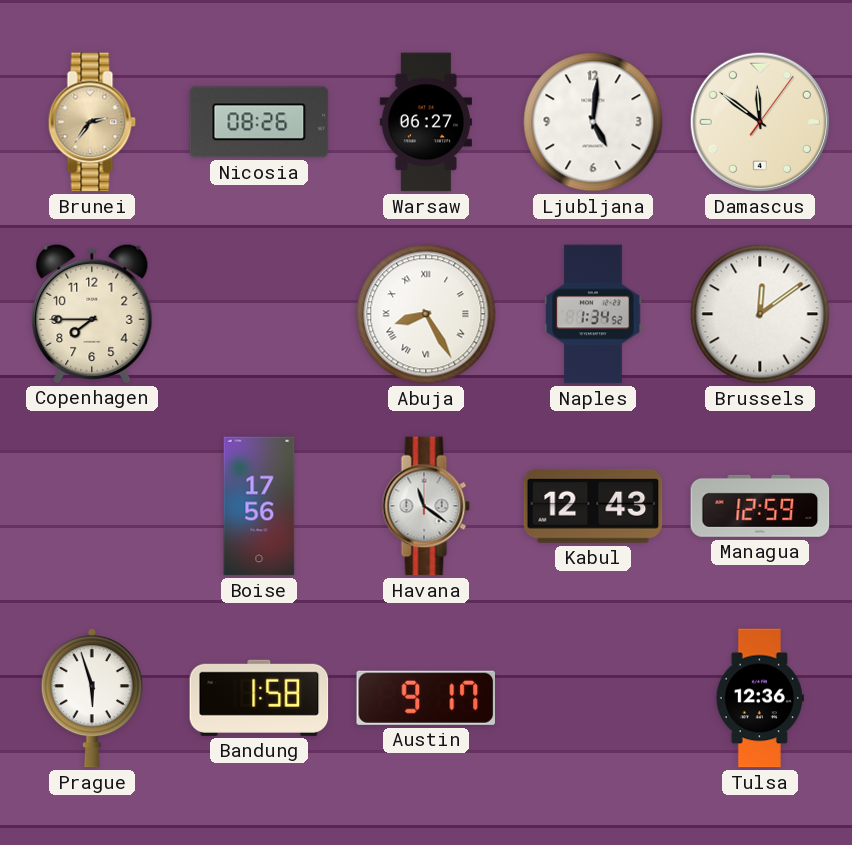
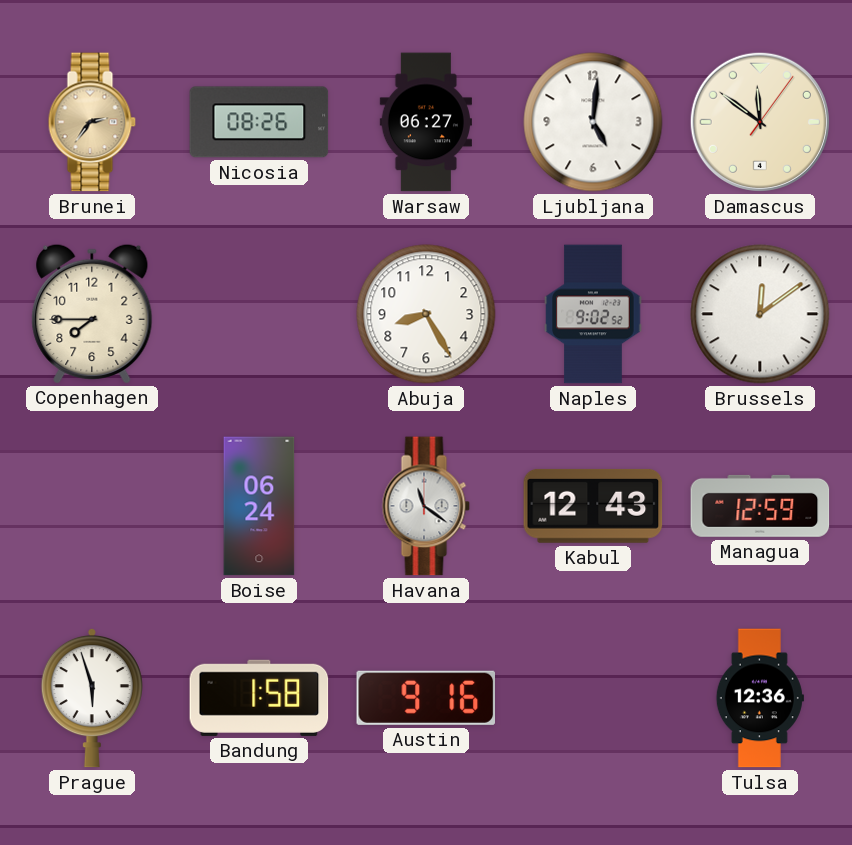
Abuja numerals: Roman -> Arabic
Naples: 1:34 -> 9:02
Boise: 17:56 -> 06:24
Austin: 9:17 -> 9:16
